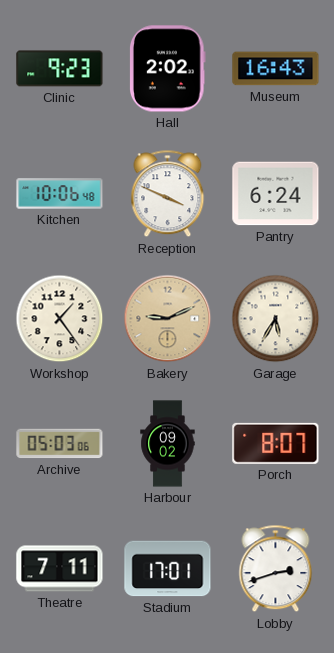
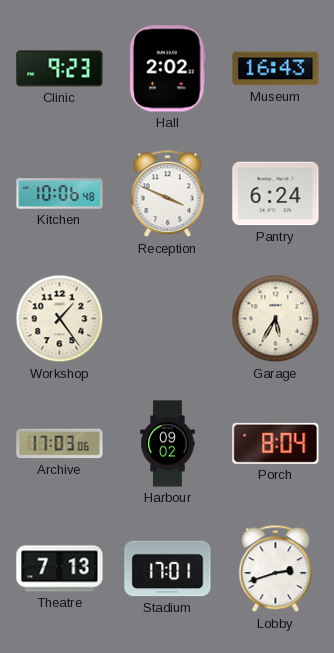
Bakery: 9:11 -> none
Archive: 05:03 -> 17:03
Porch: 8:07 -> 8:04
Theatre: 7:11 -> 7:13
